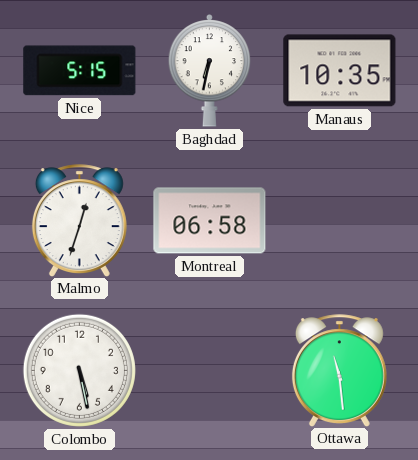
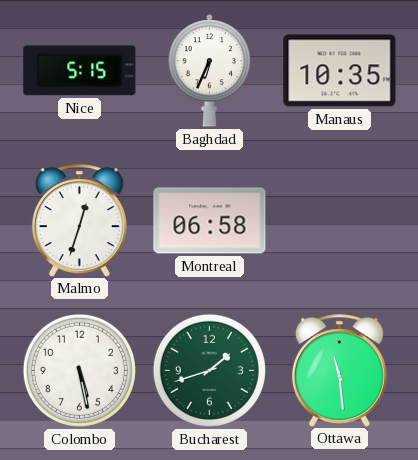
Baghdad: 6:32 -> 6:34
Bucharest: none -> 1:42
